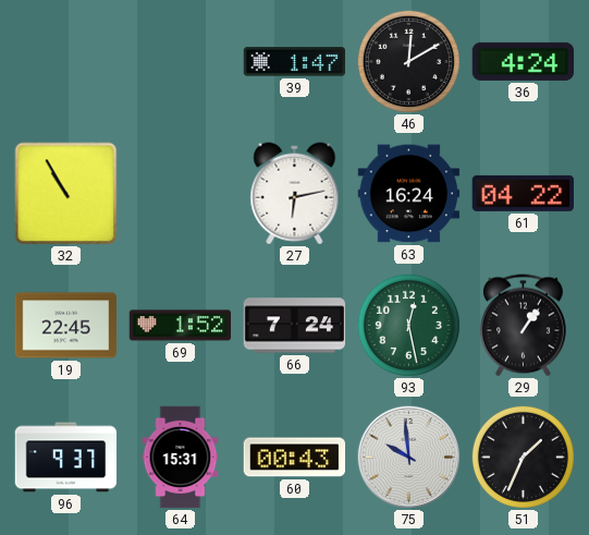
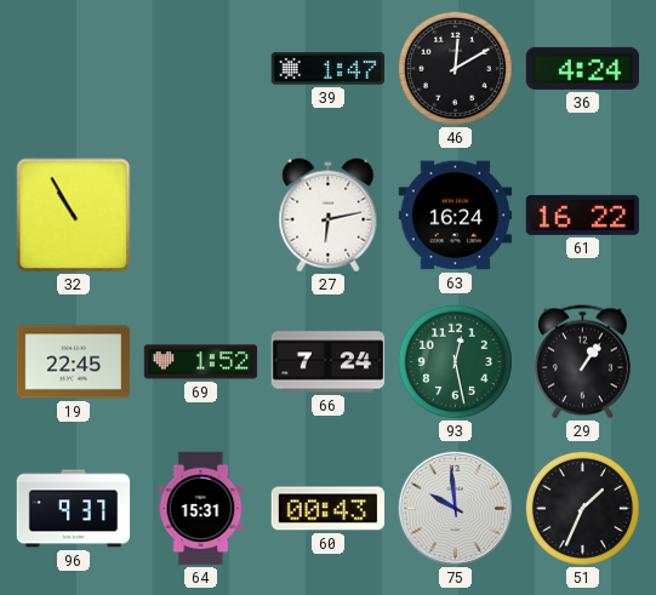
61: 04:22 -> 16:22
